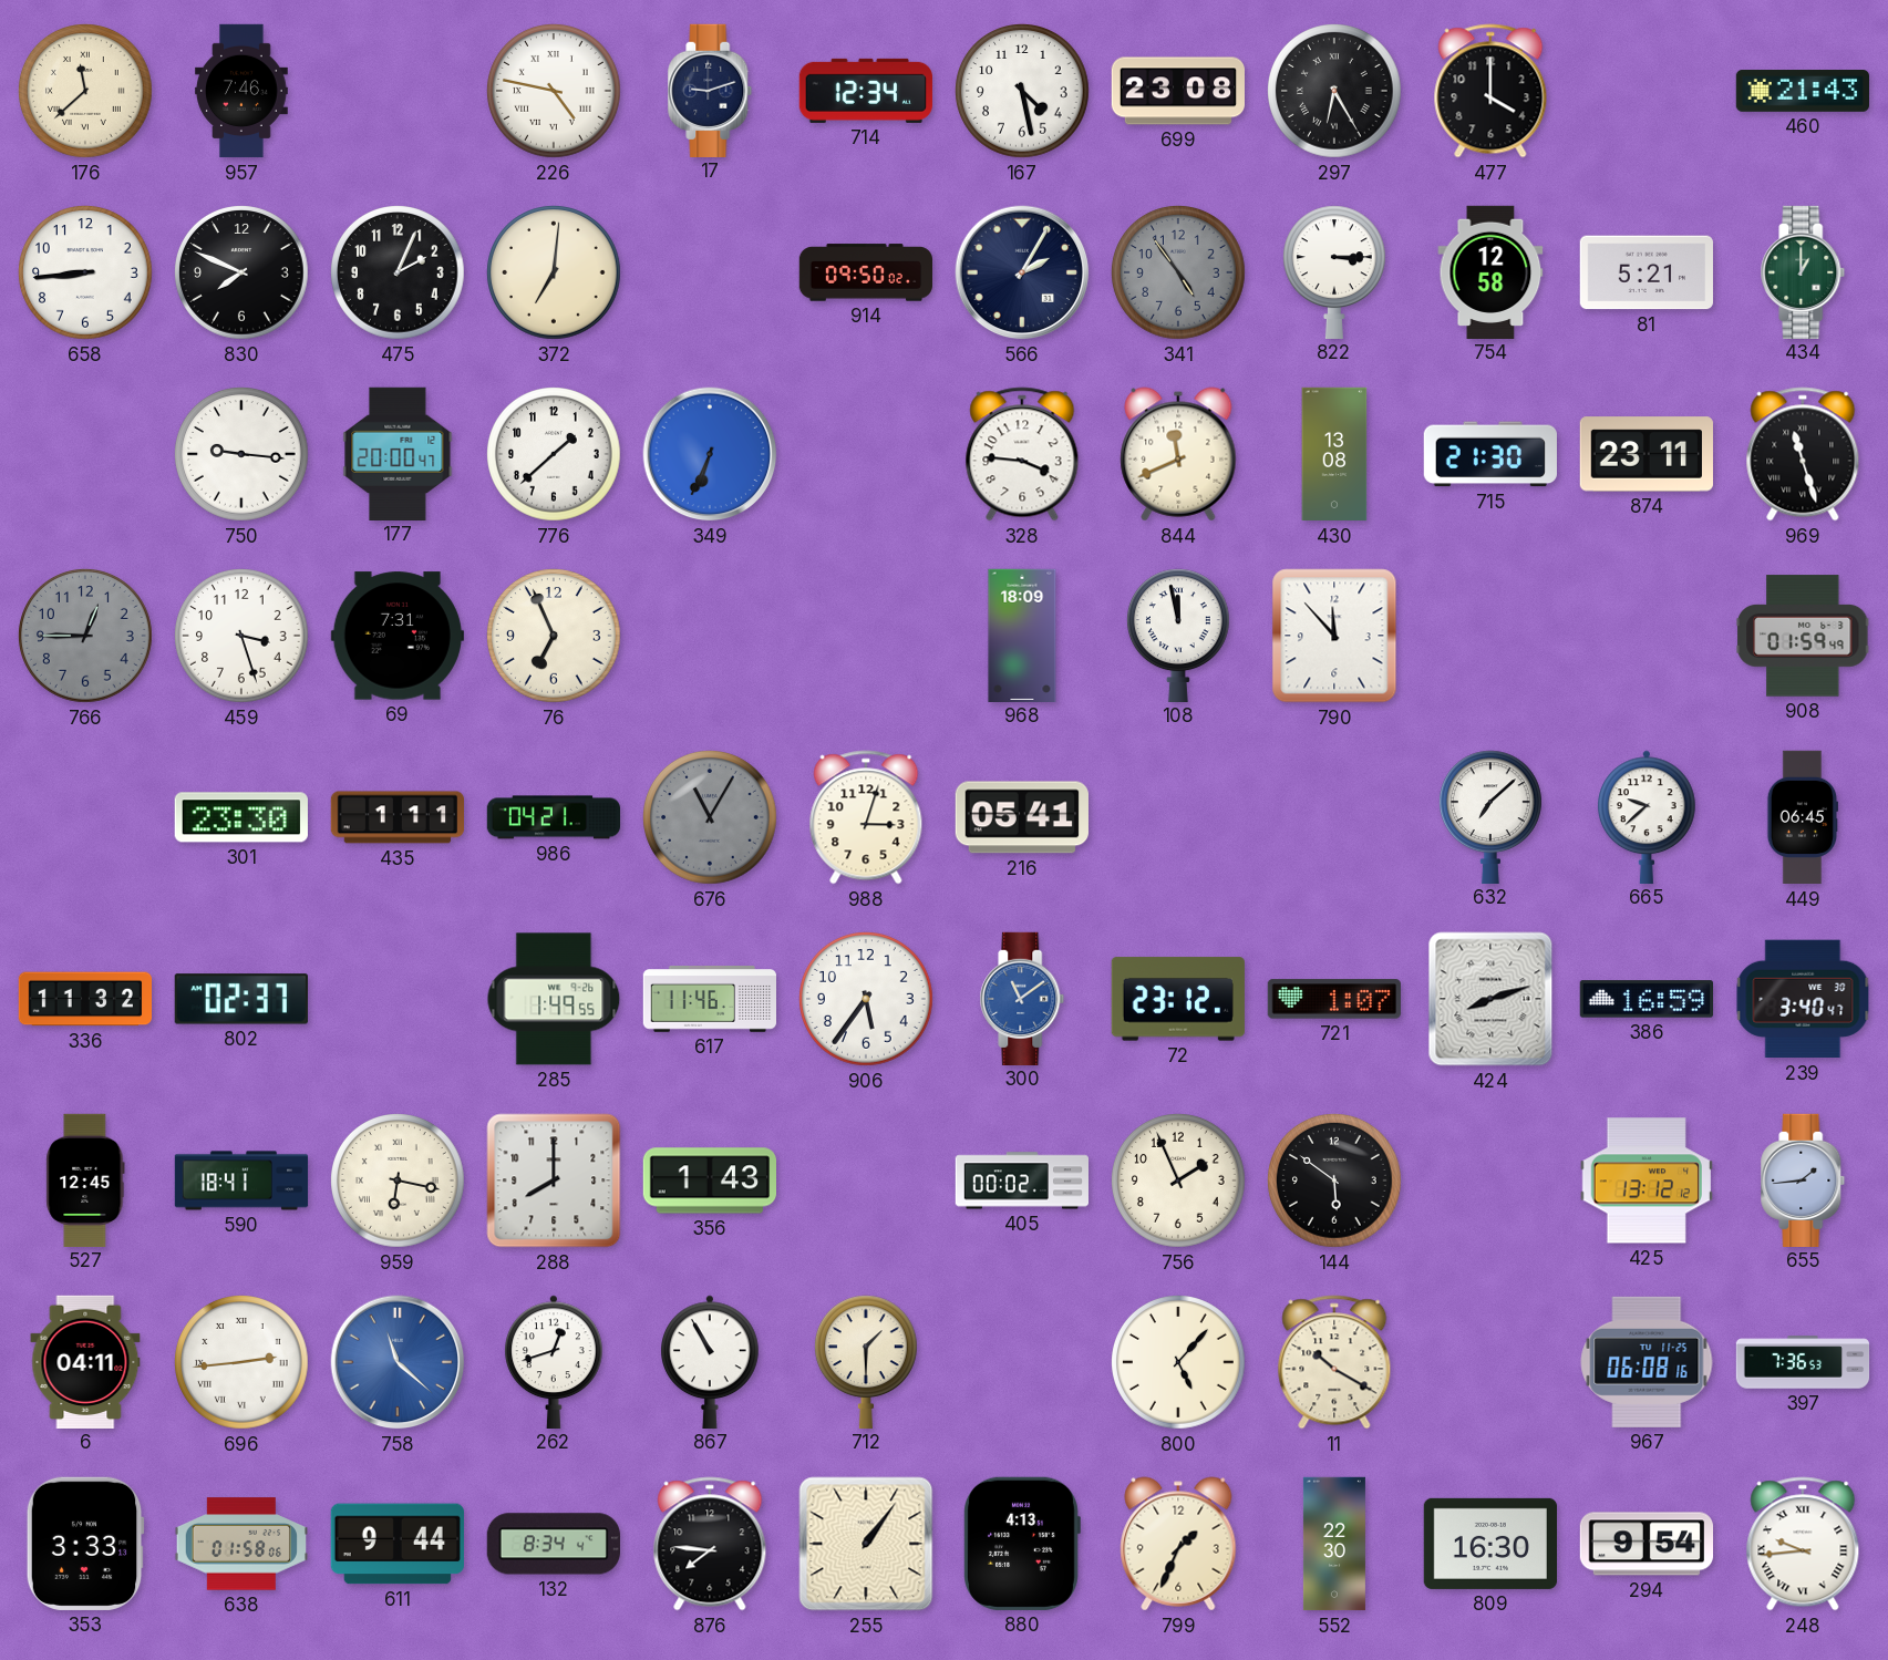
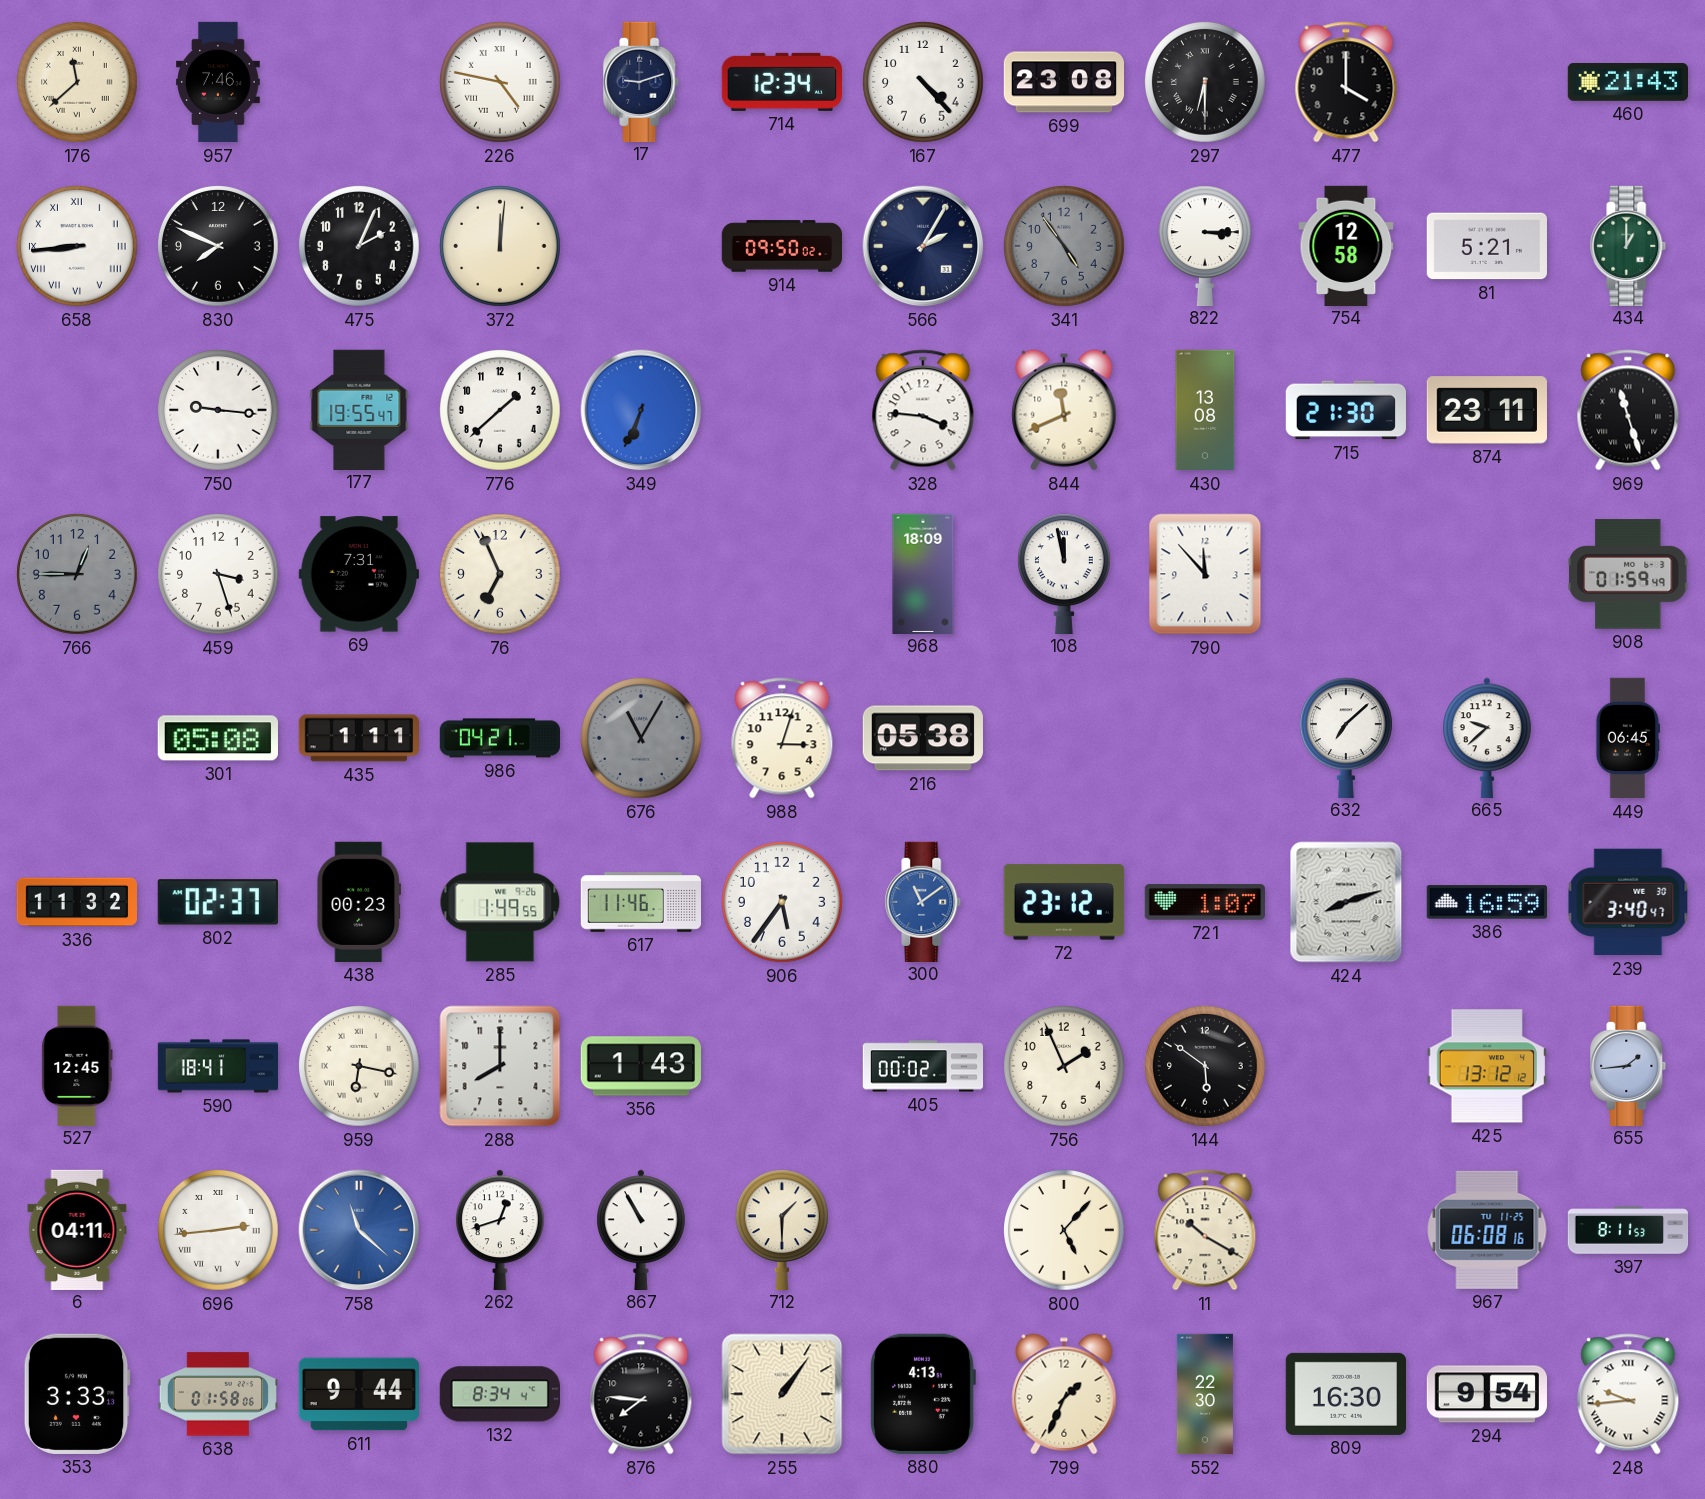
167: 4:28 -> 4:23
297: 6:25 -> 6:30
658 numerals: Arabic -> Roman
372: 7:01 -> 12:01
177: 20:00 -> 19:55
301: 23:30 -> 05:08
216: 05:41 -> 05:38
438: none -> 00:23
397: 7:36 -> 8:11
